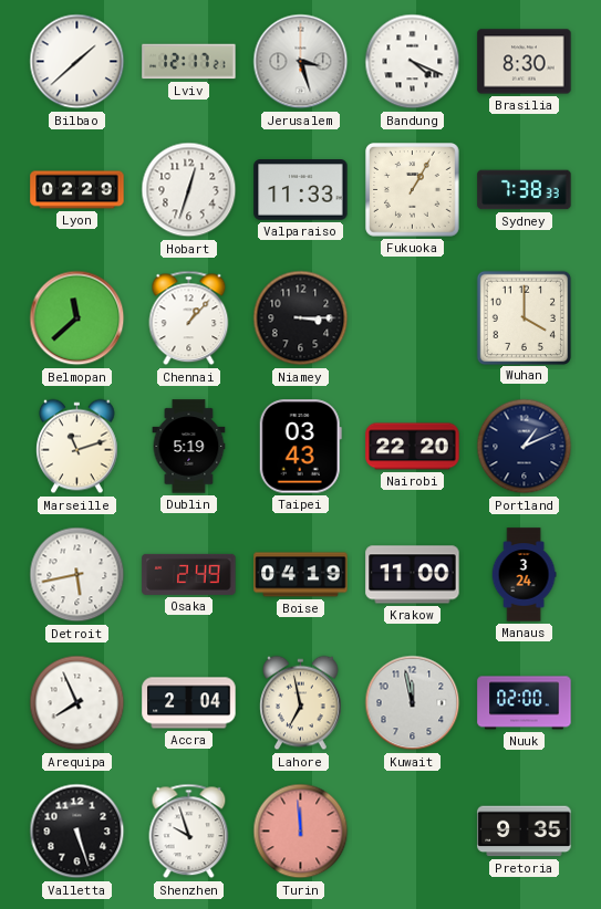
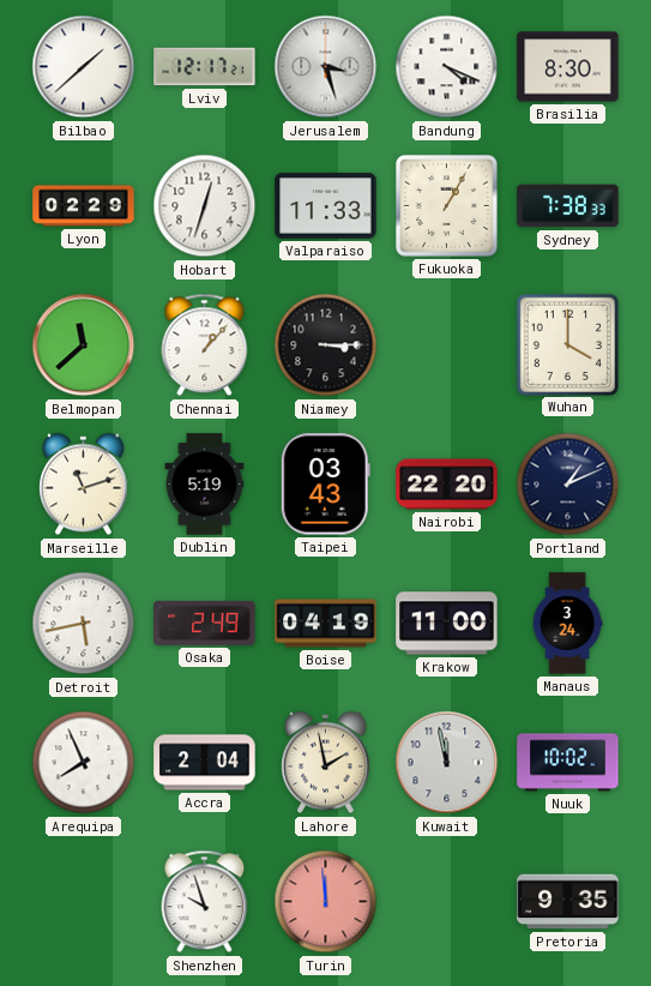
Lahore: 6:58 -> 1:58
Nuuk: 02:00 -> 10:02
Valletta: 5:27 -> none
